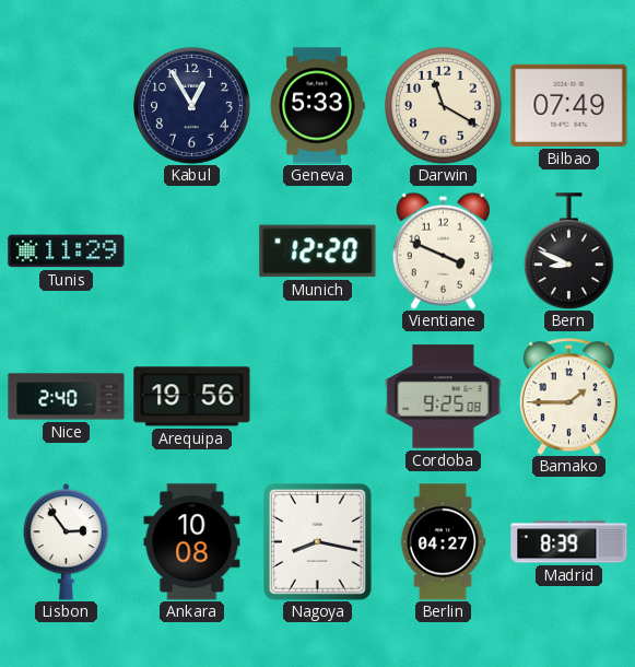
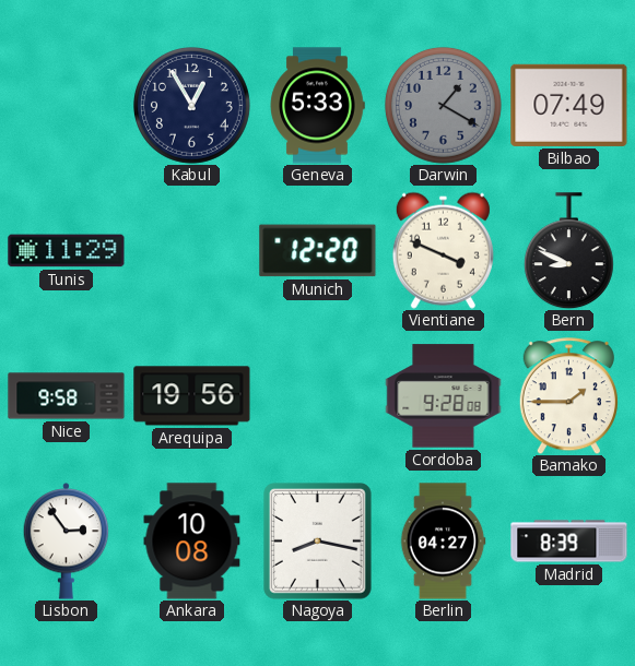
Darwin: 11:20 -> 1:20
Darwin dial: cream -> grey
Nice: 2:40 -> 9:58
Cordoba: 9:25 -> 9:28
